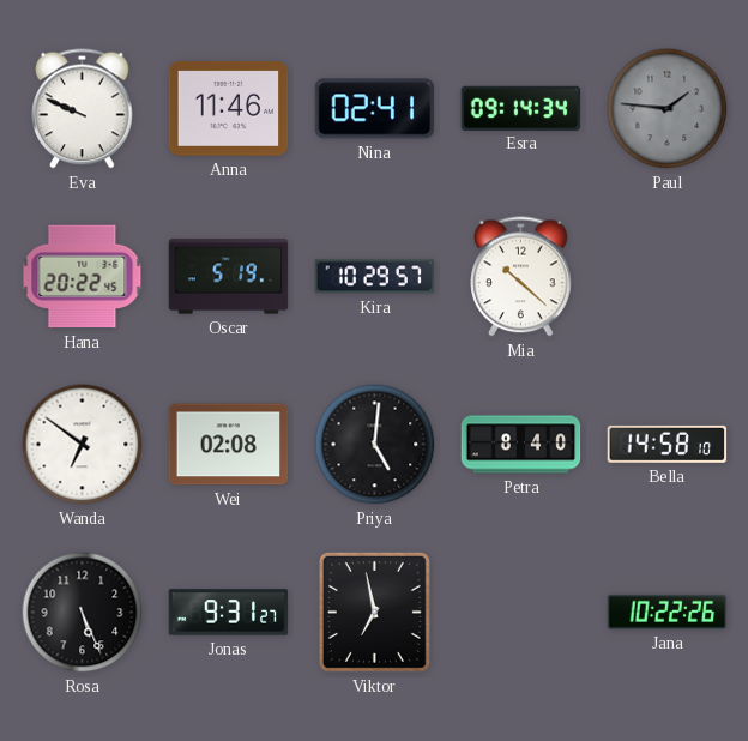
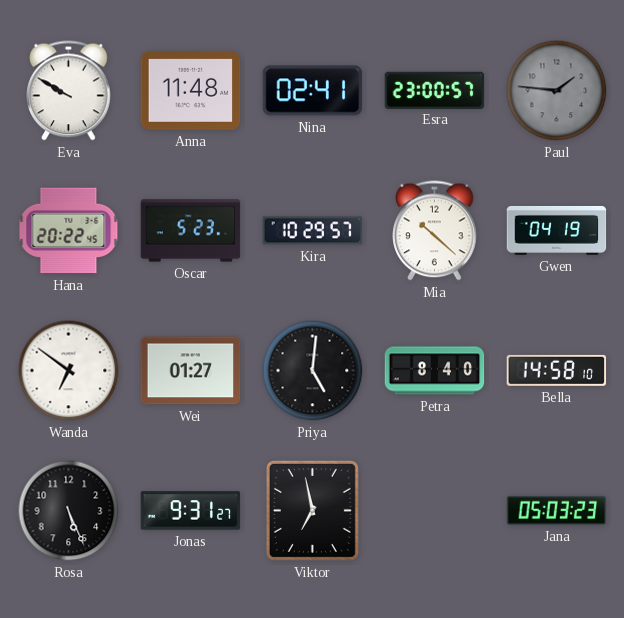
Eva: 9:49 -> 9:50
Anna: 11:46 -> 11:48
Esra: 09:14 -> 23:00
Oscar: 5:19 -> 5:23
Gwen: none -> 04:19
Wei: 02:08 -> 01:27
Jana: 10:22 -> 05:03
